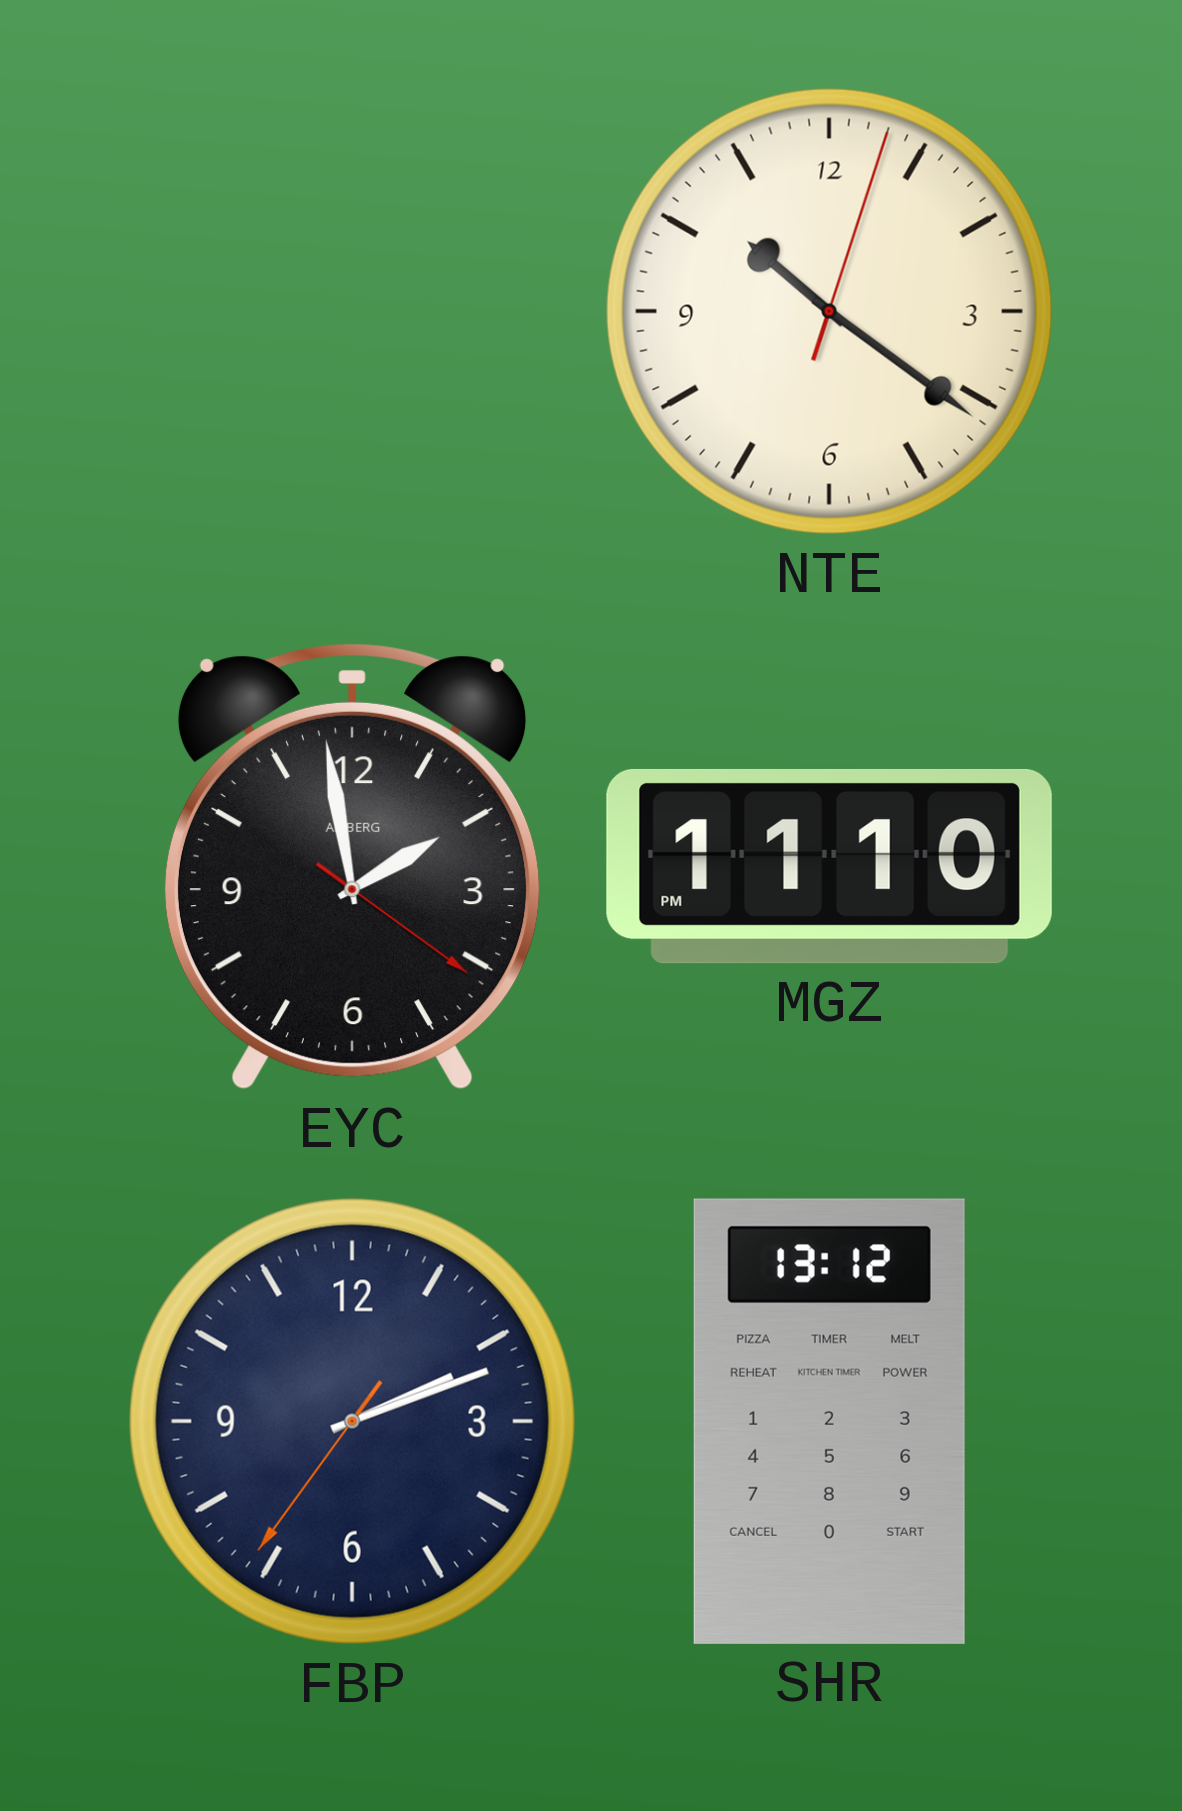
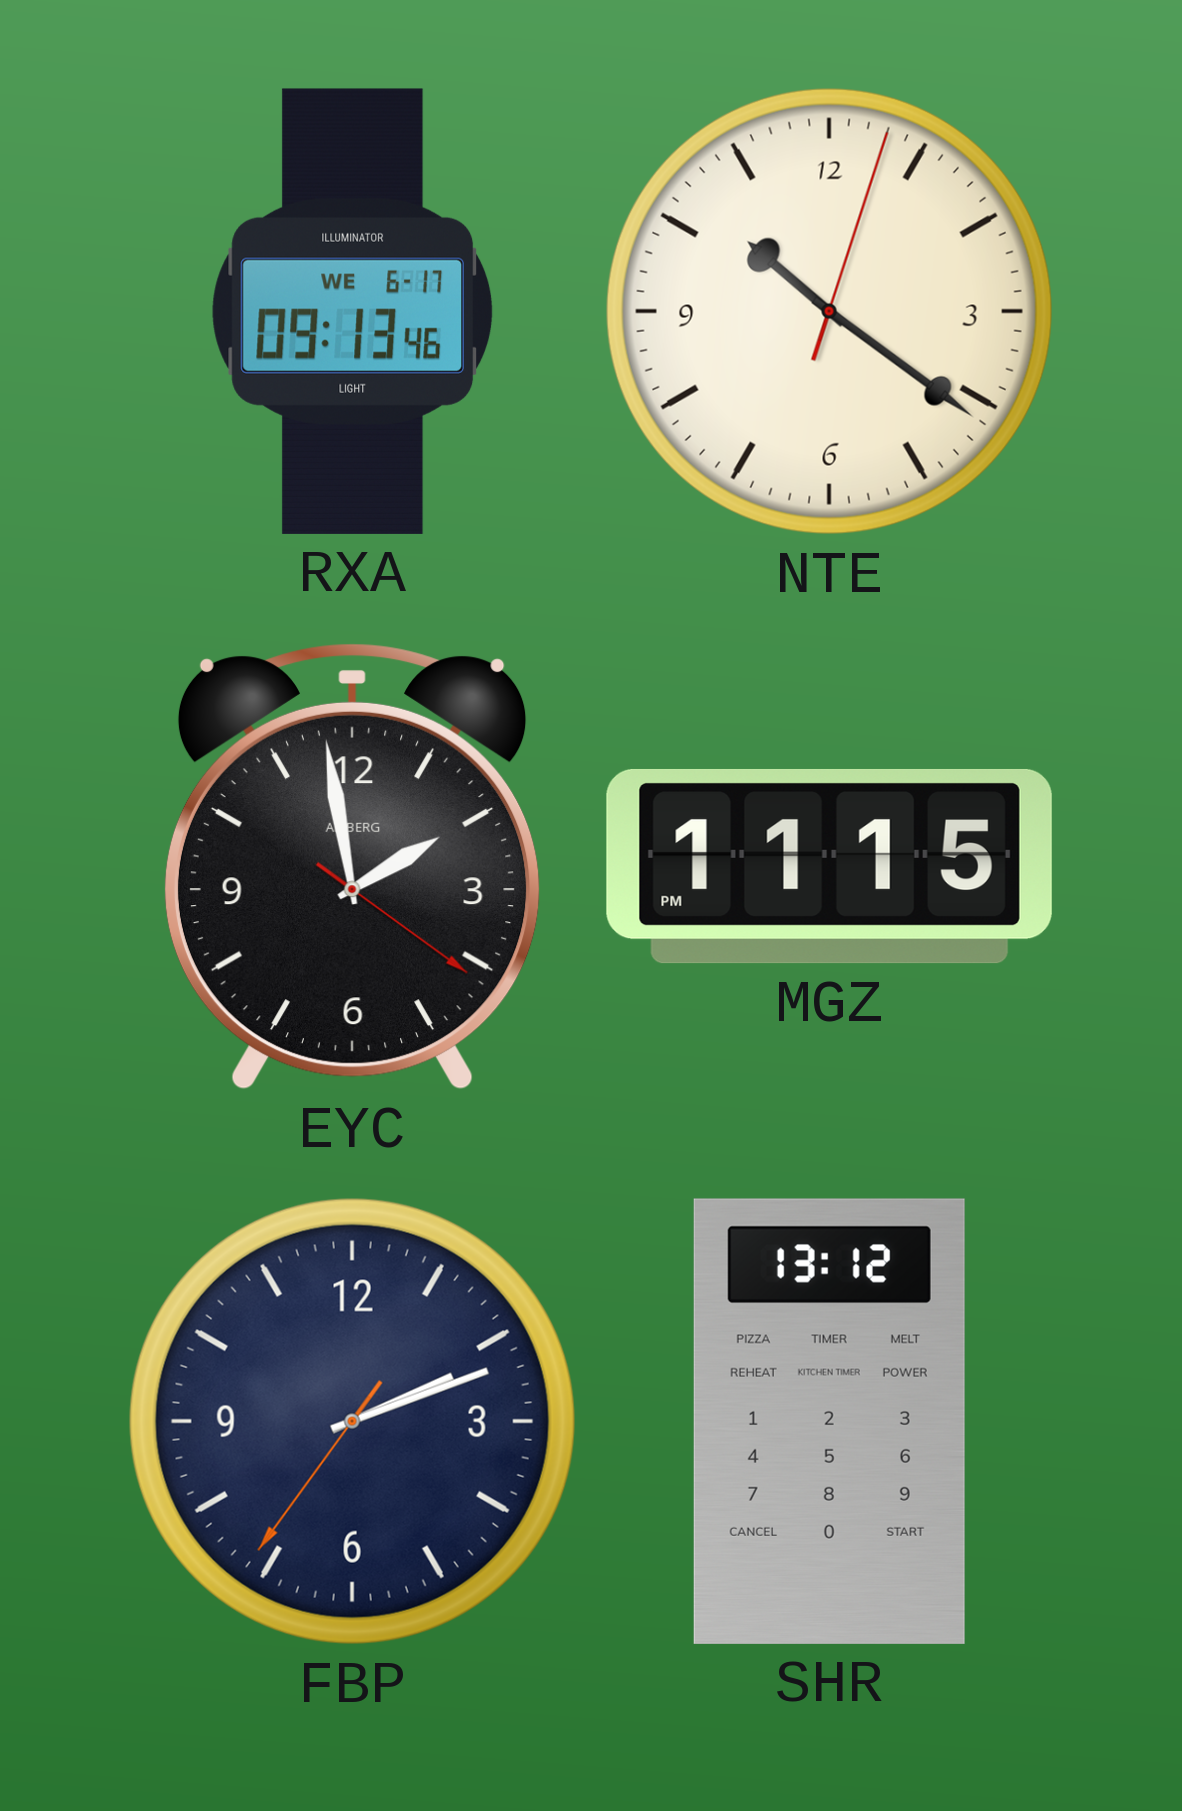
RXA: none -> 09:13
MGZ: 11:10 -> 11:15
